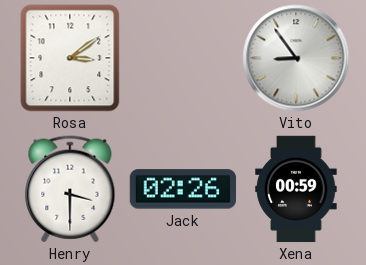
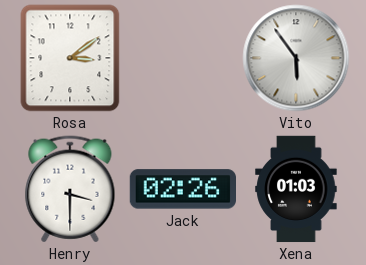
Vito: 8:54 -> 5:54
Xena: 00:59 -> 01:03
